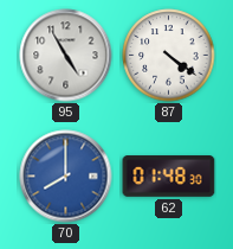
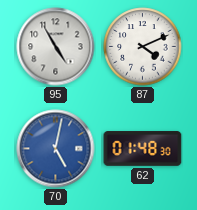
87: 4:21 -> 4:11
70: 8:00 -> 5:02
